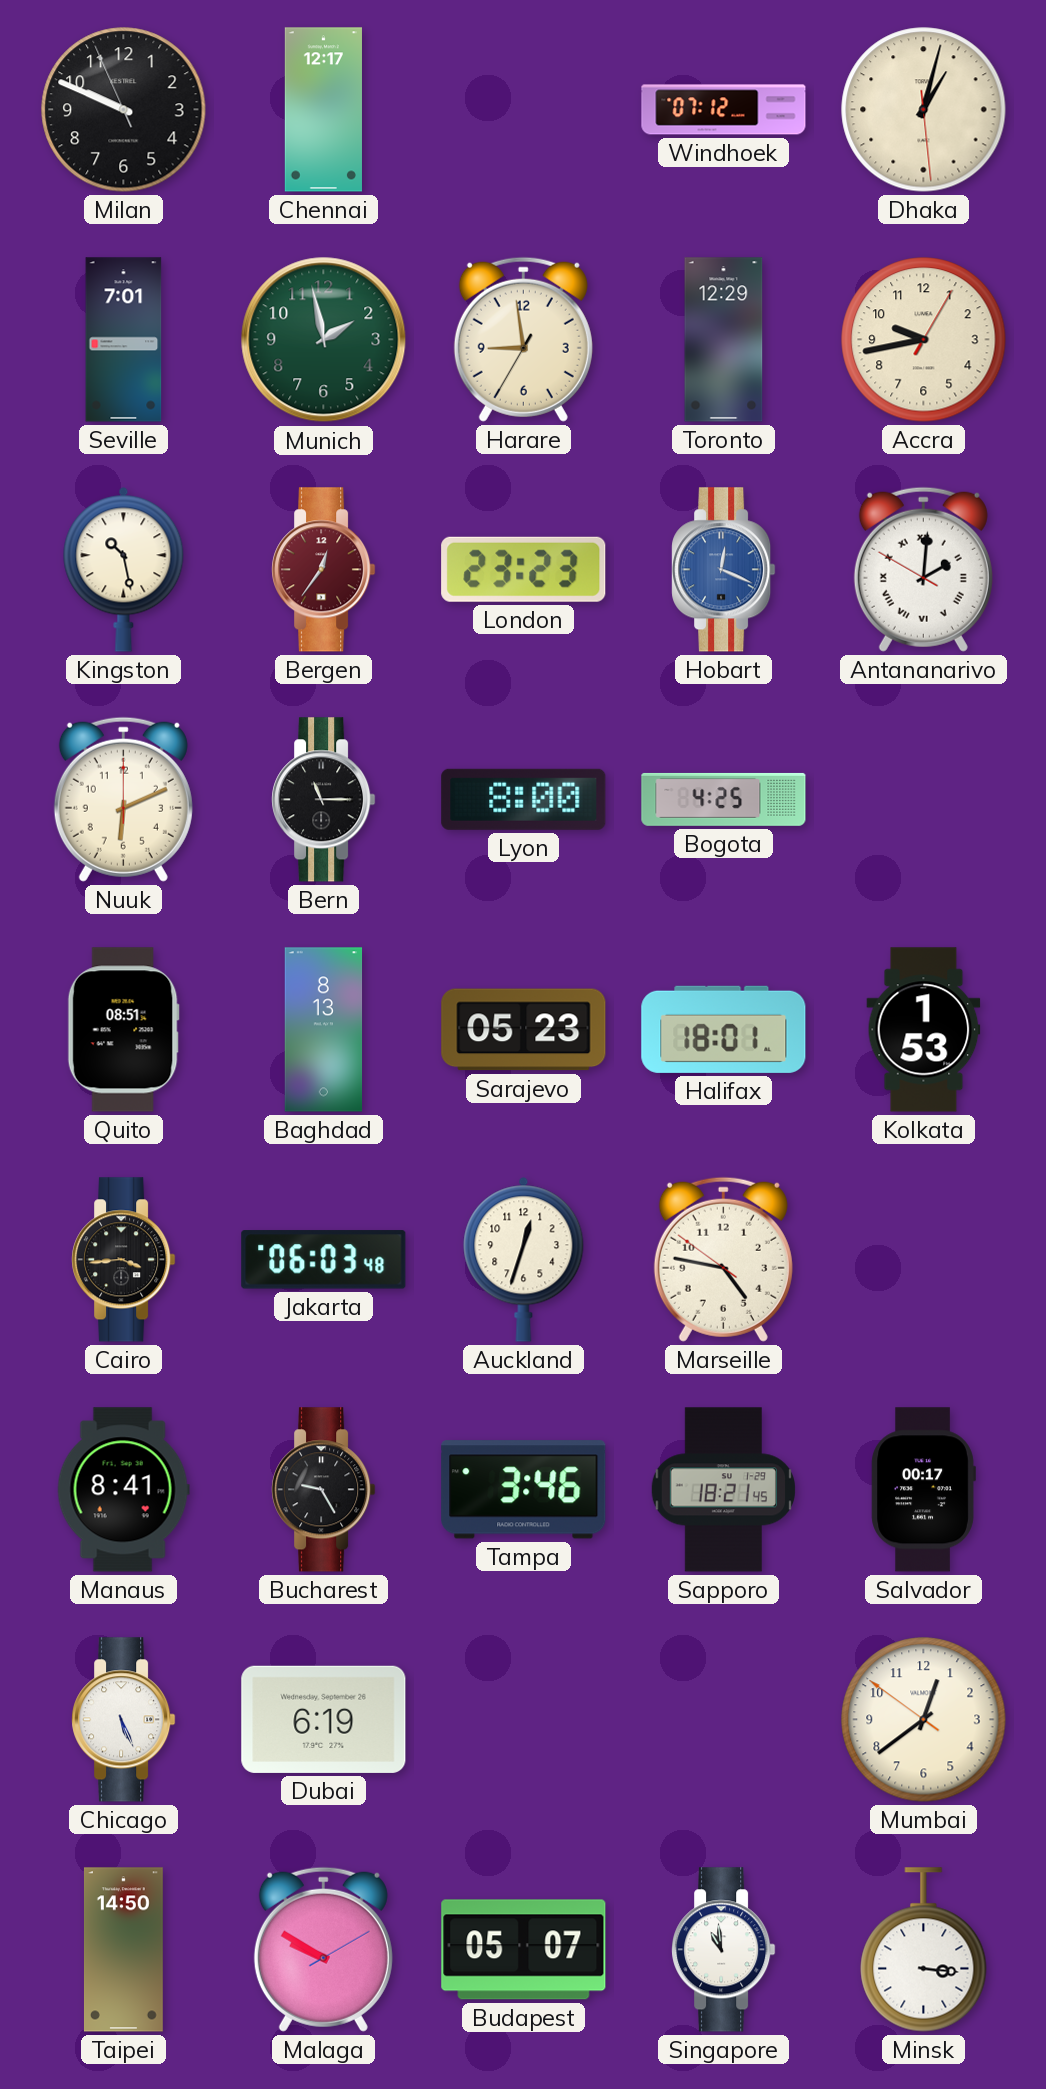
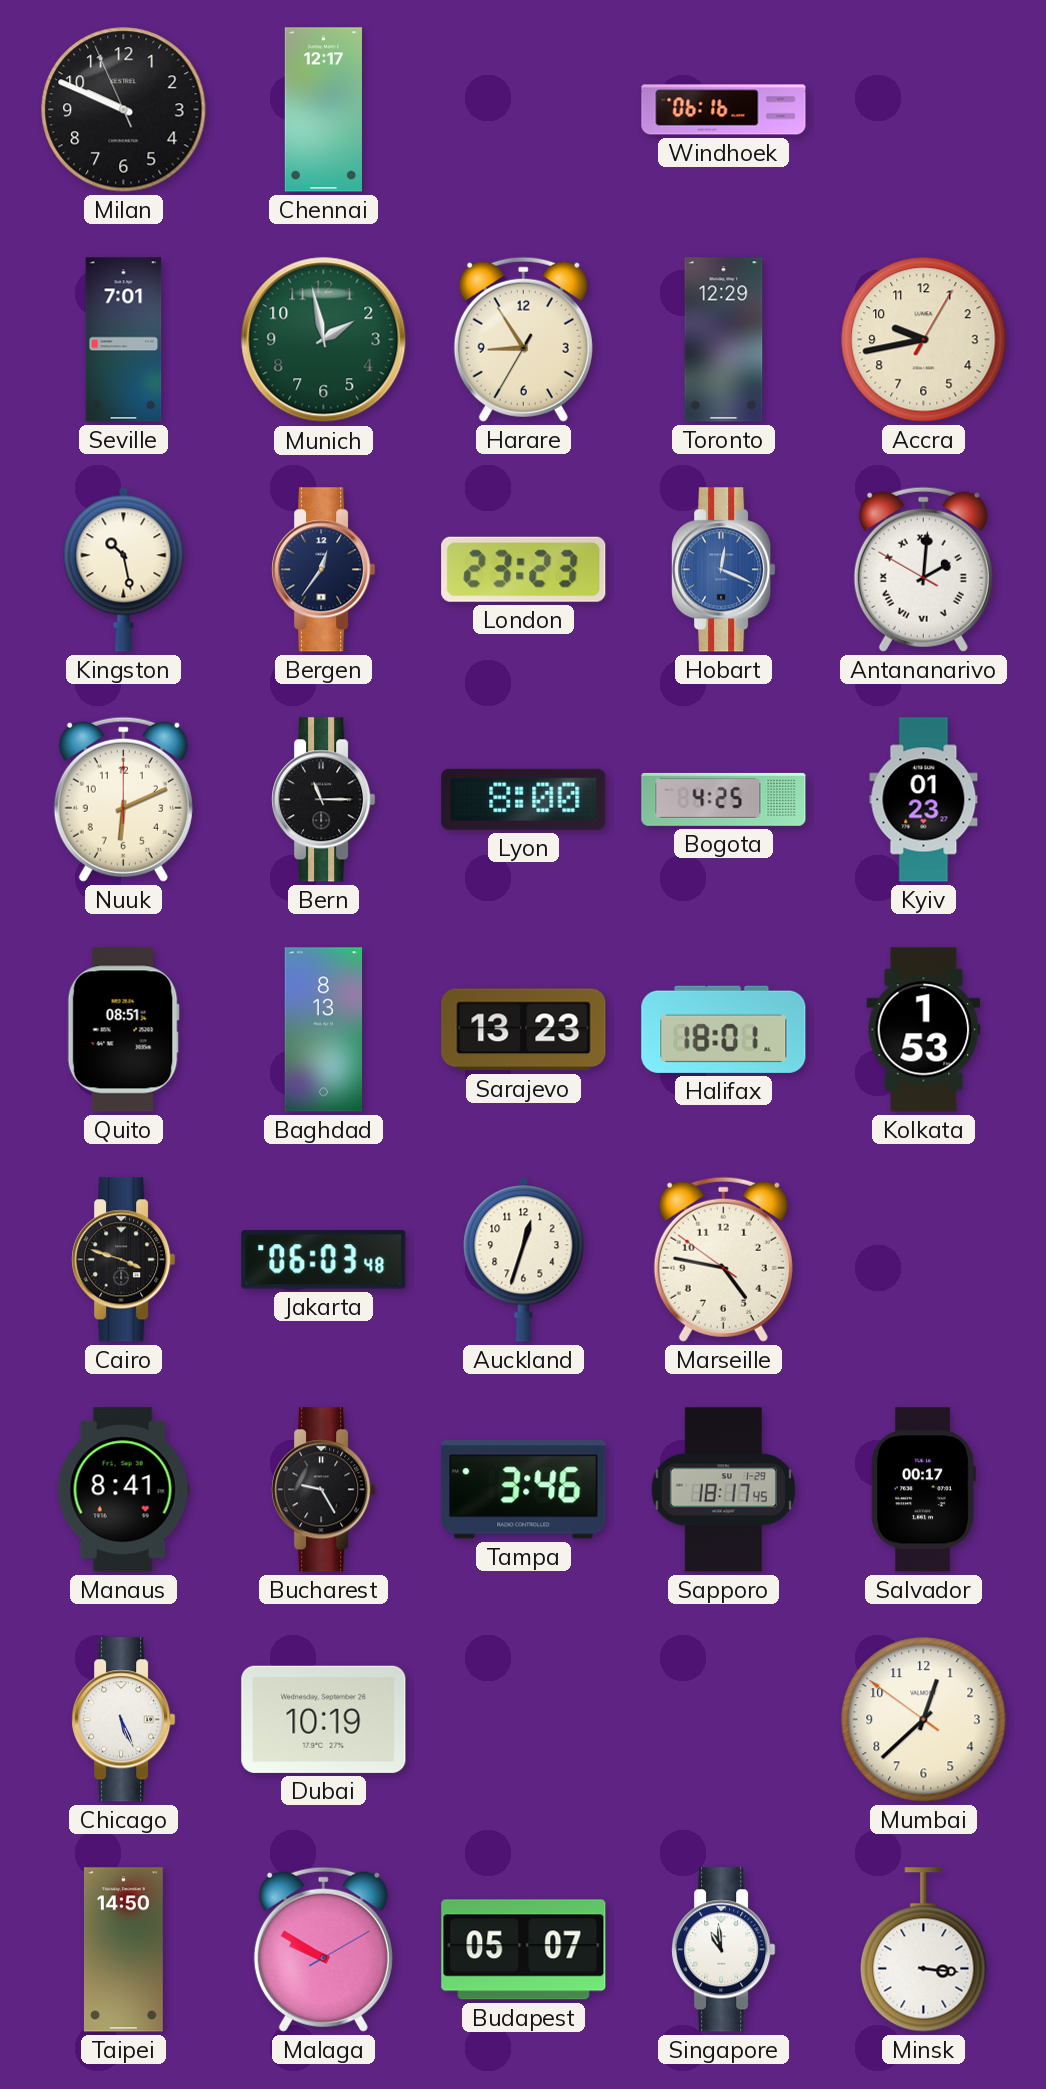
Windhoek: 07:12 -> 06:16
Dhaka: 1:02 -> none
Harare: 8:58 -> 8:54
Bergen dial: burgundy -> navy
Kyiv: none -> 01:23
Sarajevo: 05:23 -> 13:23
Cairo: 3:44 -> 3:48
Sapporo: 18:21 -> 18:17
Dubai: 6:19 -> 10:19
Mumbai: 12:38 -> 12:37
